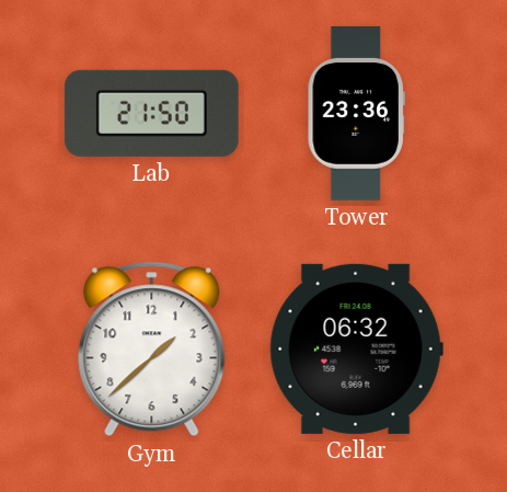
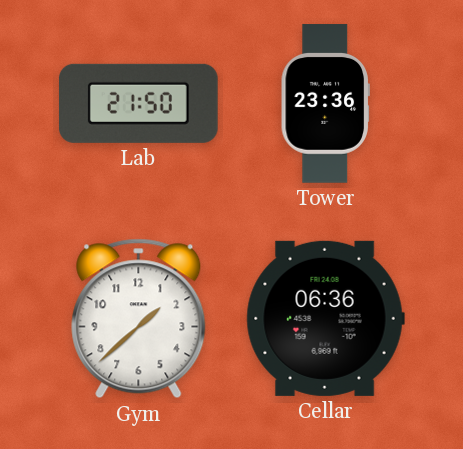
Cellar: 06:32 -> 06:36
